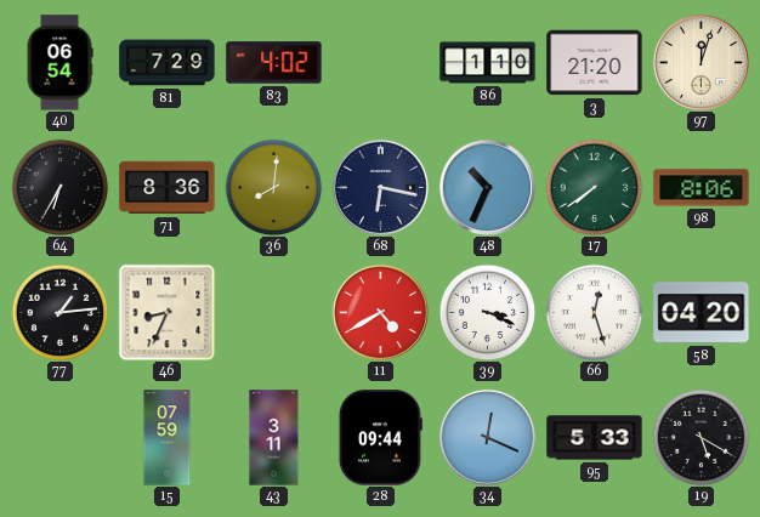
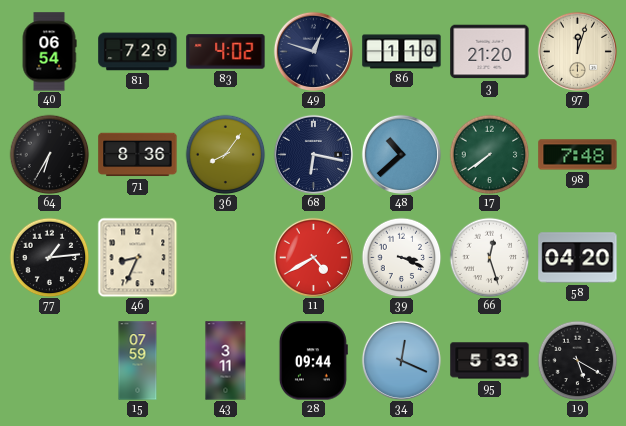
49: none -> 12:48
36: 8:01 -> 8:06
48: 10:34 -> 10:38
98: 8:06 -> 7:48
